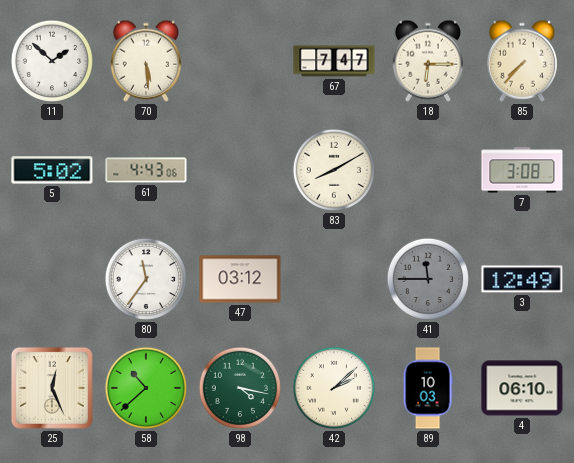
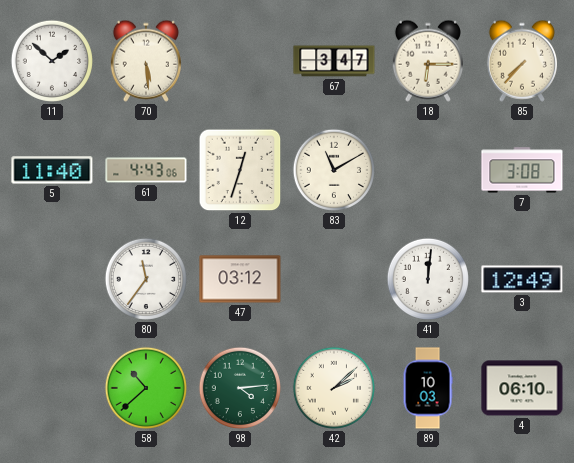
67: 7:47 -> 3:47
5: 5:02 -> 11:40
12: none -> 12:33
83: 8:10 -> 11:10
41: 11:45 -> 12:01
41 dial: grey -> white
25: 12:26 -> none
98: 4:17 -> 4:14
